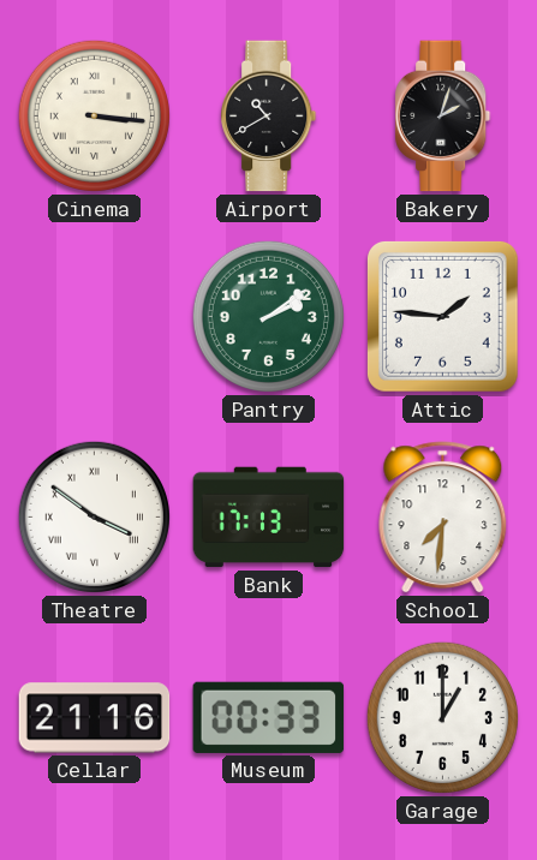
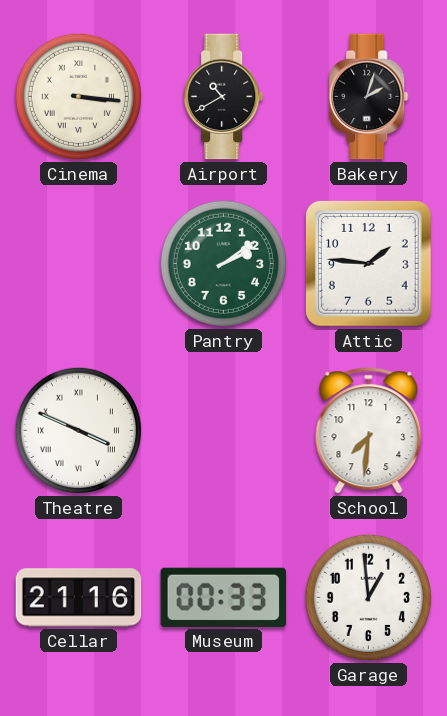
Theatre: 3:51 -> 3:49
Bank: 17:13 -> none
Garage: 1:00 -> 12:59
